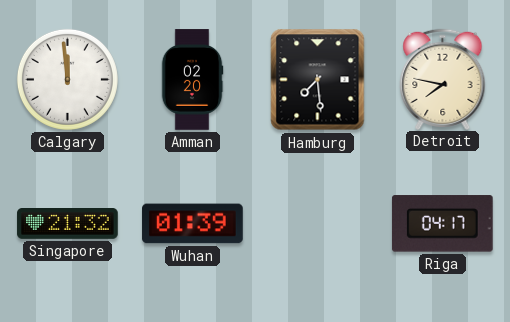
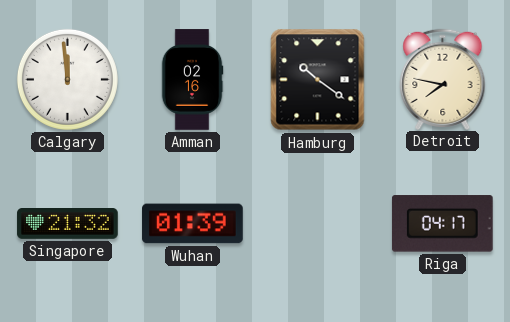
Amman: 02:20 -> 02:16
Hamburg: 7:29 -> 10:21
